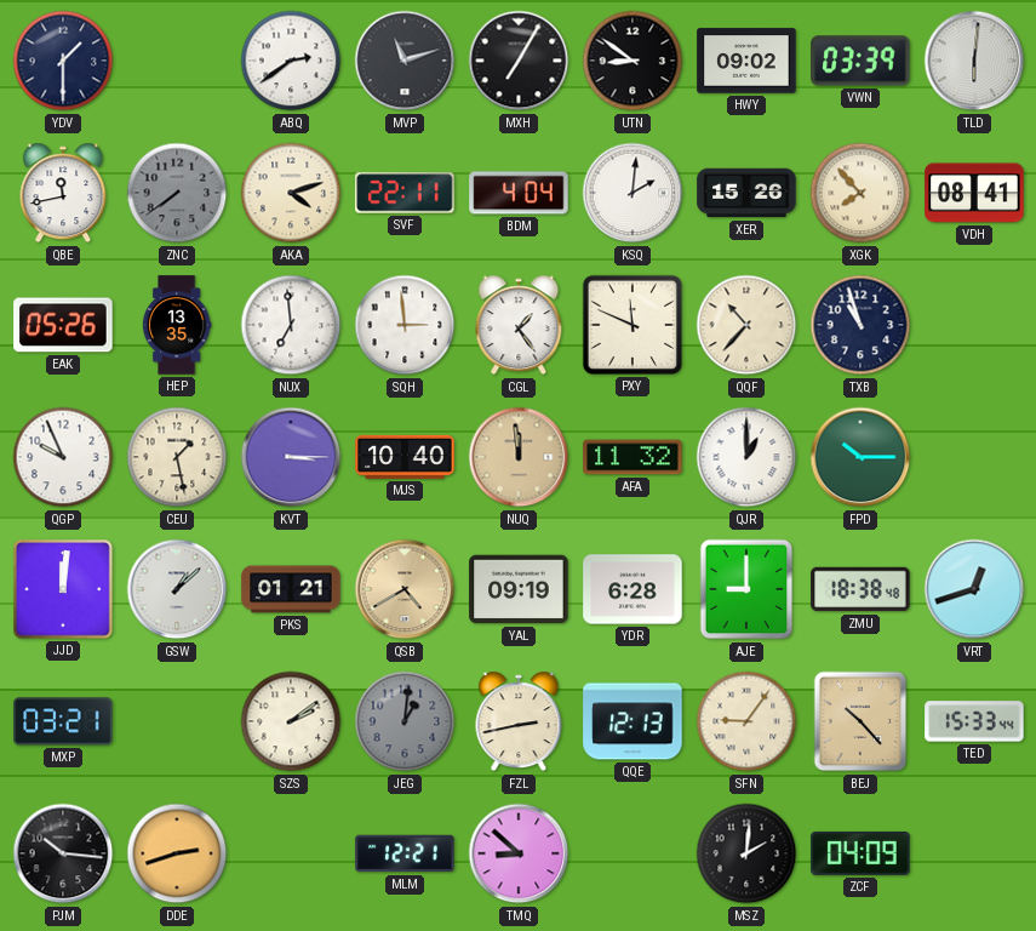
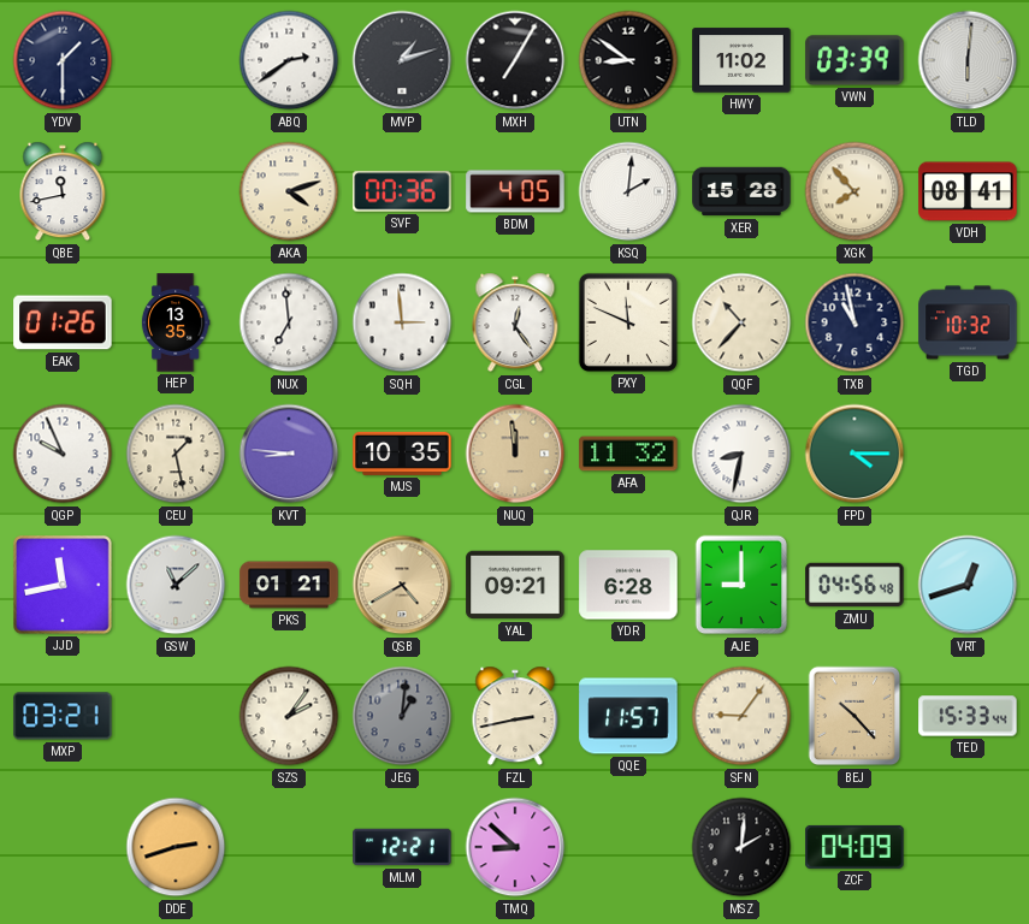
MVP: 11:12 -> 1:12
HWY: 09:02 -> 11:02
ZNC: 7:39 -> none
SVF: 22:11 -> 00:36
BDM: 4:04 -> 4:05
XER: 15:26 -> 15:28
EAK: 05:26 -> 01:26
CGL: 1:24 -> 12:24
TXB: 10:57 -> 10:58
TGD: none -> 10:32
KVT: 3:15 -> 8:46
MJS: 10:40 -> 10:35
QJR: 1:00 -> 8:32
FPD: 10:15 -> 4:15
JJD: 12:01 -> 11:43
GSW: 1:08 -> 11:08
YAL: 09:19 -> 09:21
ZMU: 18:38 -> 04:56
SZS: 2:09 -> 2:06
QQE: 12:13 -> 11:57
PJM: 10:16 -> none
